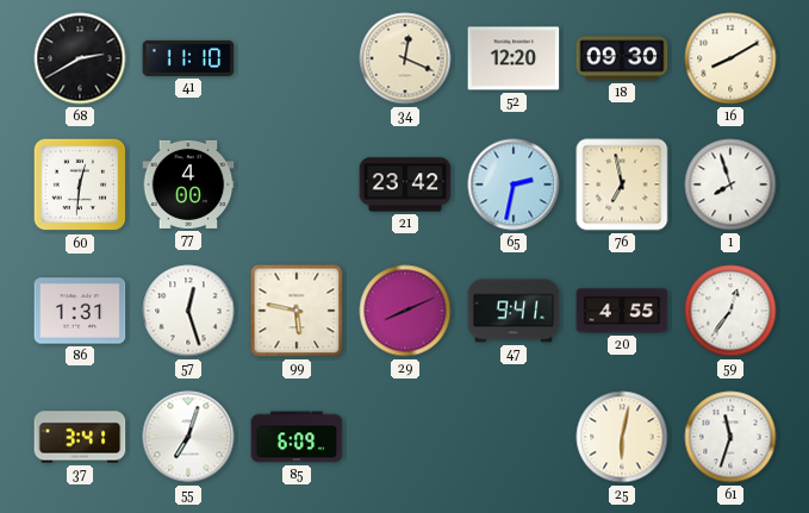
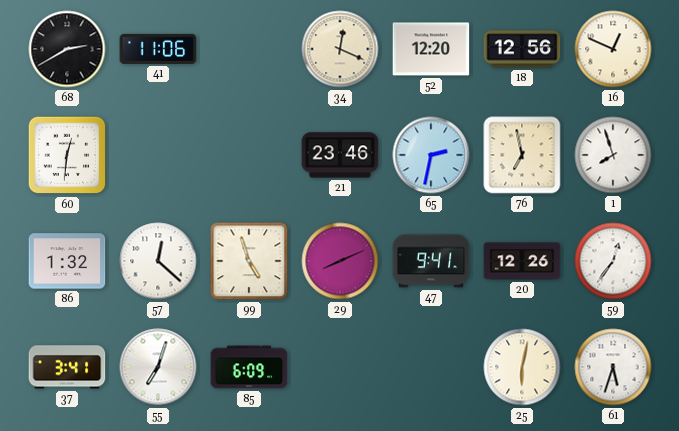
41: 11:10 -> 11:06
18: 09:30 -> 12:56
16: 8:10 -> 12:49
77: 4:00 -> none
21: 23:42 -> 23:46
86: 1:31 -> 1:32
57: 12:27 -> 12:22
99: 5:47 -> 4:57
20: 4:55 -> 12:26
61: 11:33 -> 5:33
